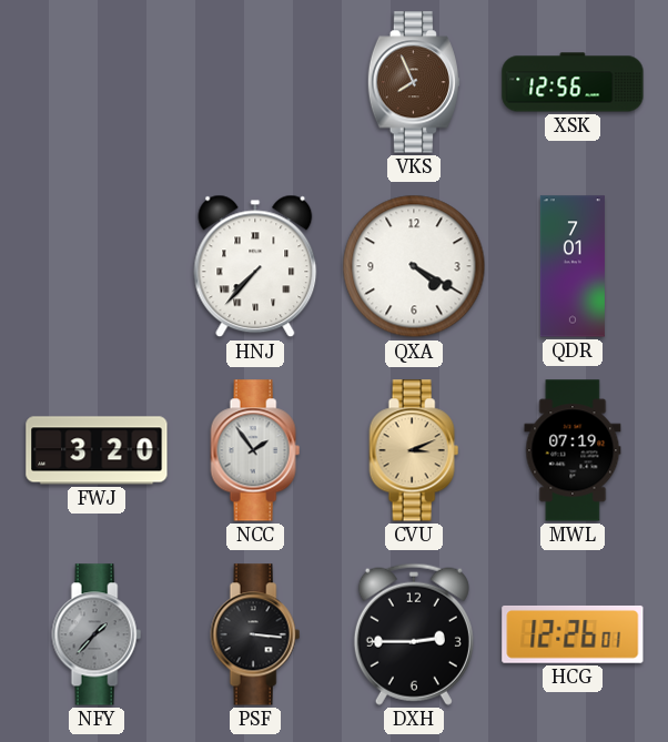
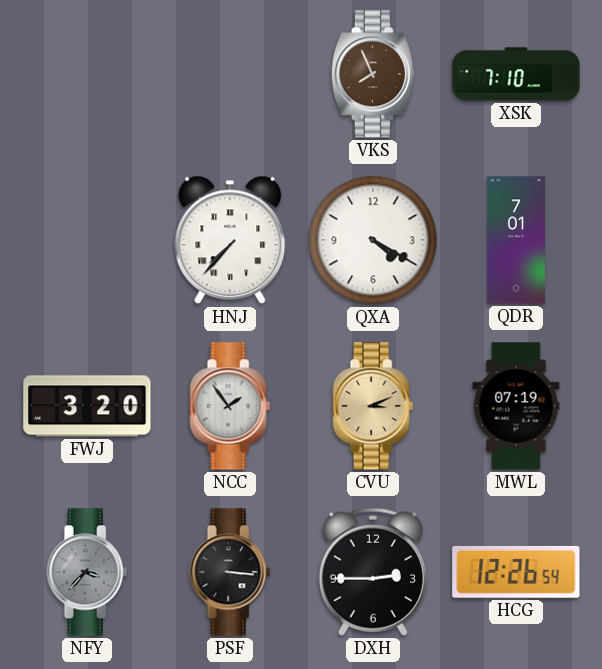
XSK: 12:56 -> 7:10
NFY: 1:37 -> 3:37
HCG: 12:26:01 -> 12:26:54
